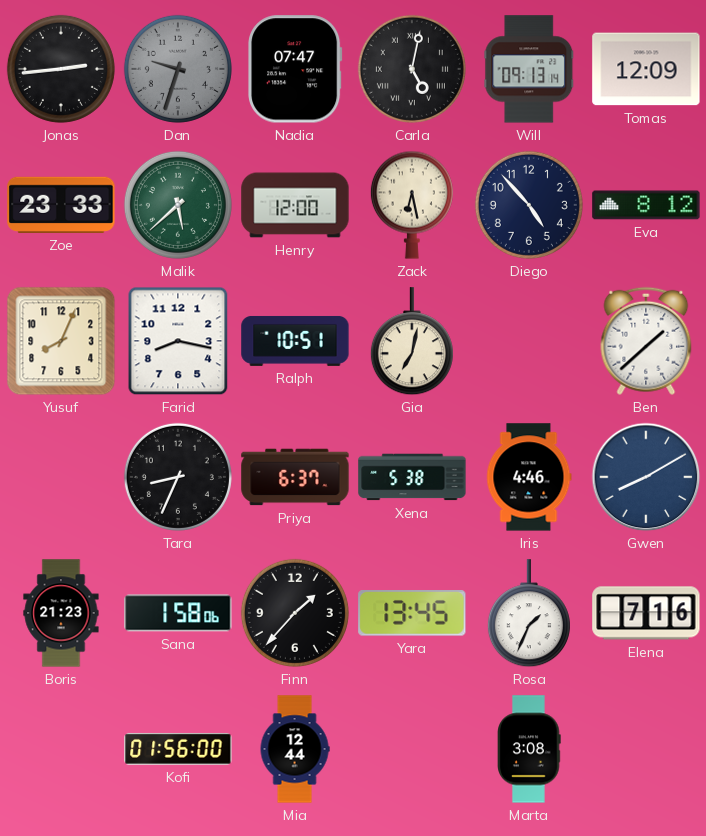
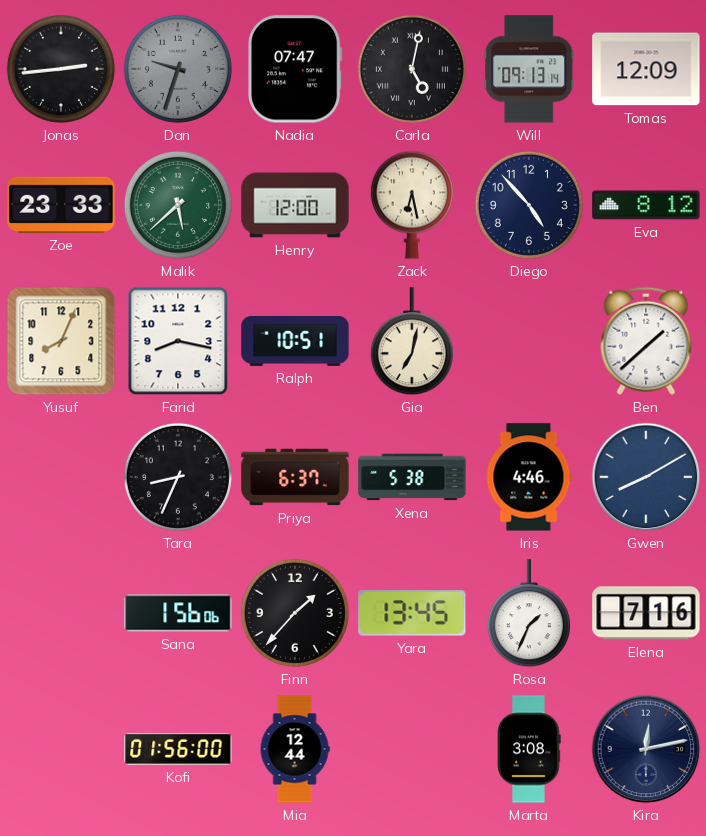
Boris: 21:23 -> none
Sana: 1:58 -> 1:56
Kira: none -> 12:13
